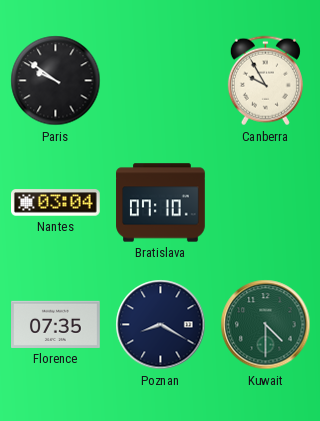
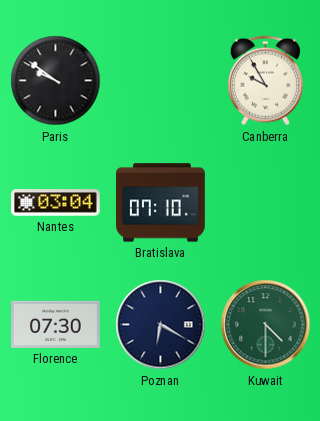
Florence: 07:35 -> 07:30
Poznan: 8:20 -> 6:20
